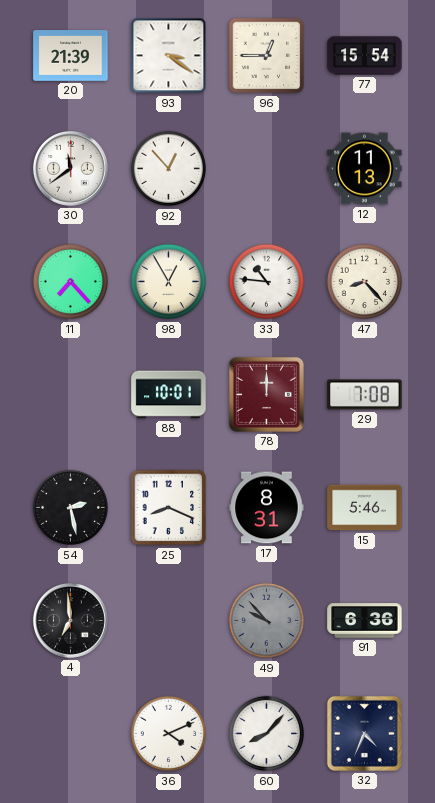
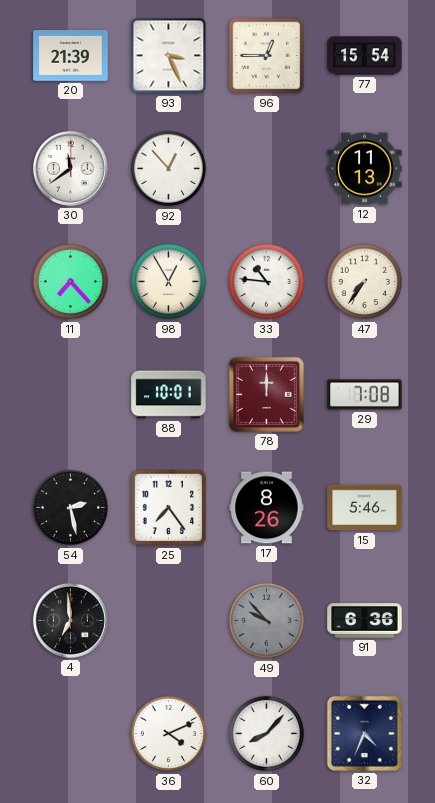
93: 3:21 -> 3:26
47: 8:23 -> 7:36
25: 8:19 -> 7:24
17: 8:31 -> 8:26
